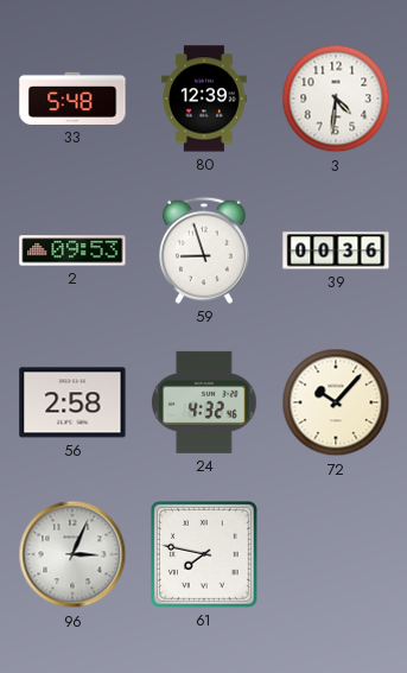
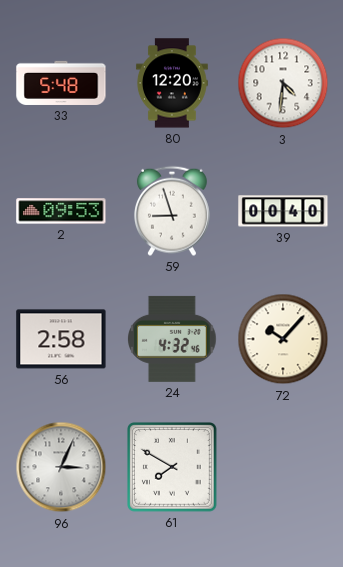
80: 12:39 -> 12:20
39: 00:36 -> 00:40
61: 7:47 -> 7:50
